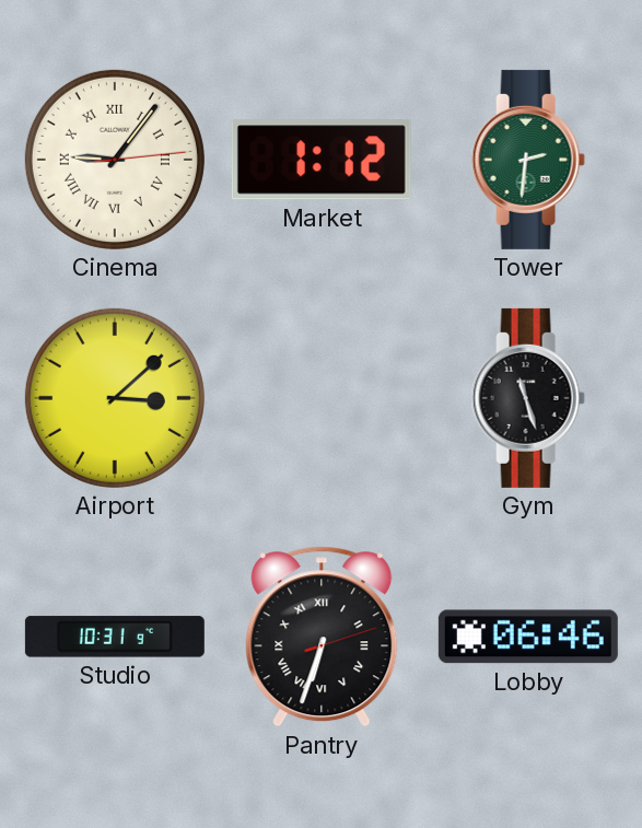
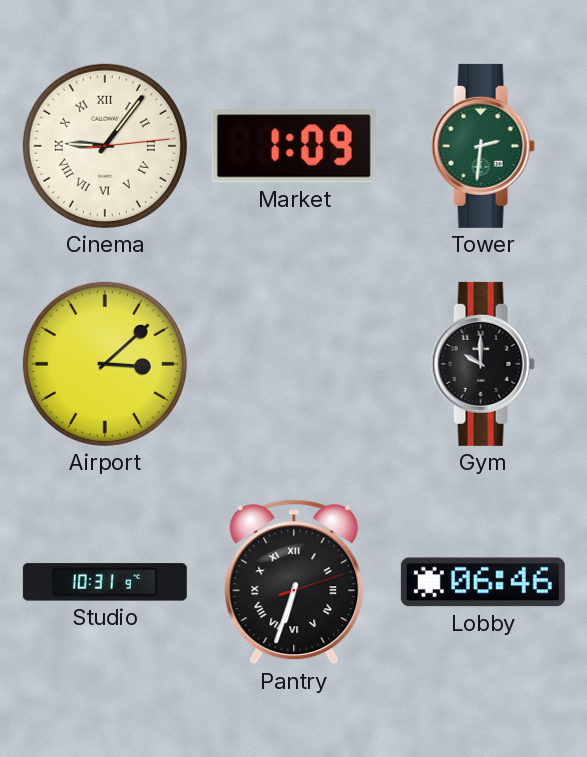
Market: 1:12 -> 1:09
Gym: 11:27 -> 10:00
